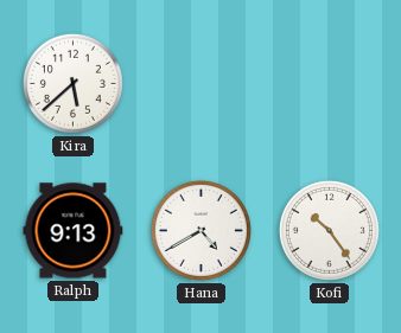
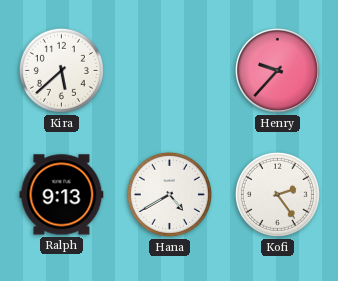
Henry: none -> 9:37
Kofi: 10:24 -> 2:24
